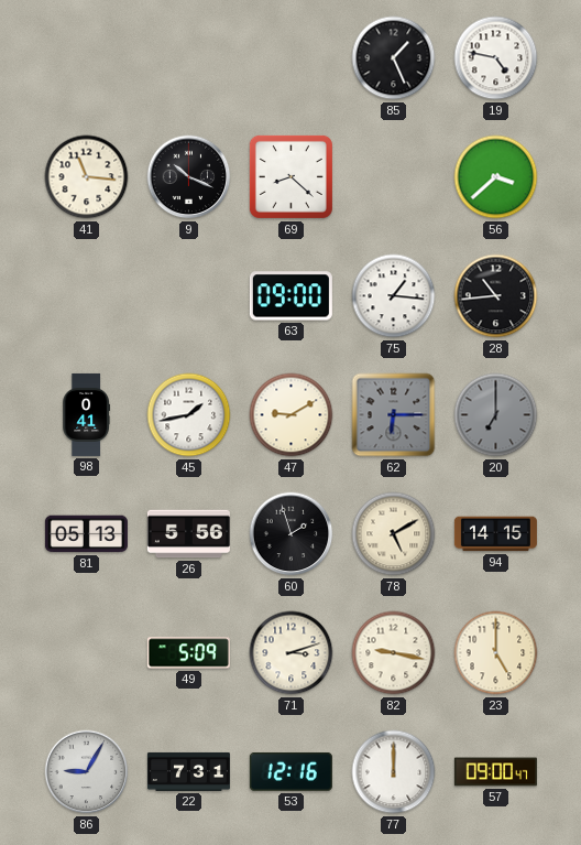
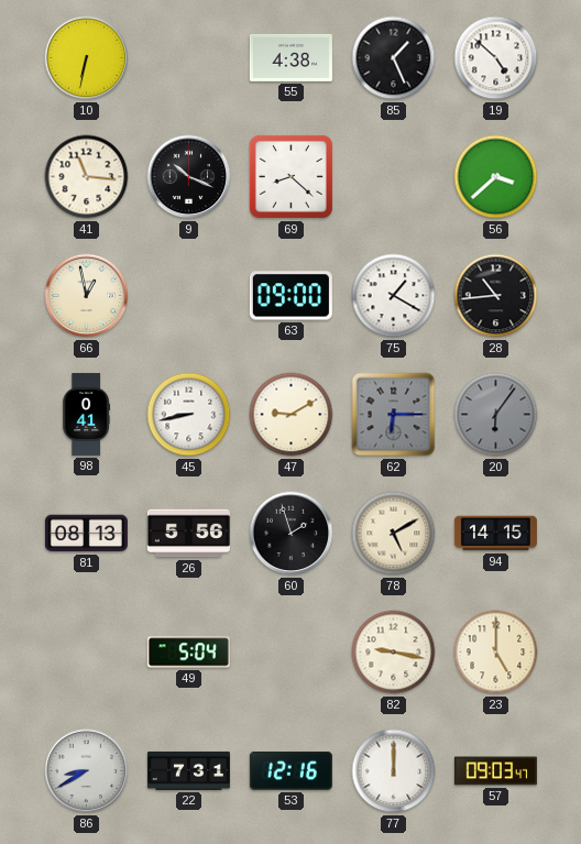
10: none -> 6:32
55: none -> 4:38
19: 4:47 -> 4:52
66: none -> 12:58
75: 1:16 -> 1:20
45: 1:43 -> 8:43
20: 7:00 -> 6:06
81: 05:13 -> 08:13
49: 5:09 -> 5:04
71: 3:12 -> none
86: 9:05 -> 8:40
57: 09:00 -> 09:03
